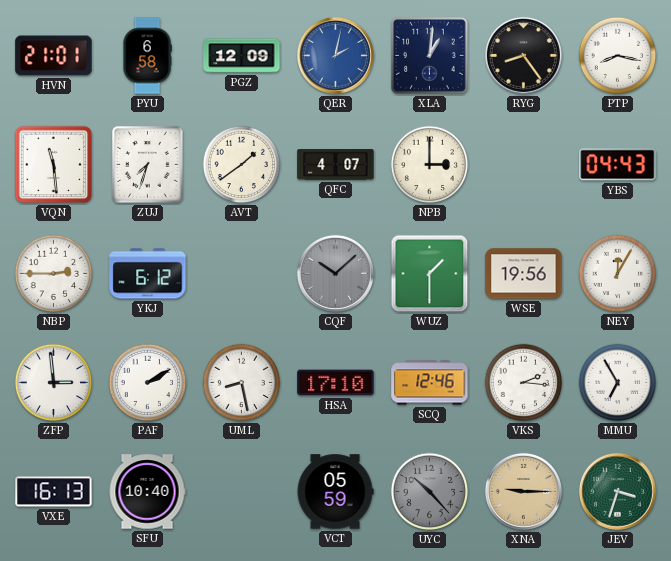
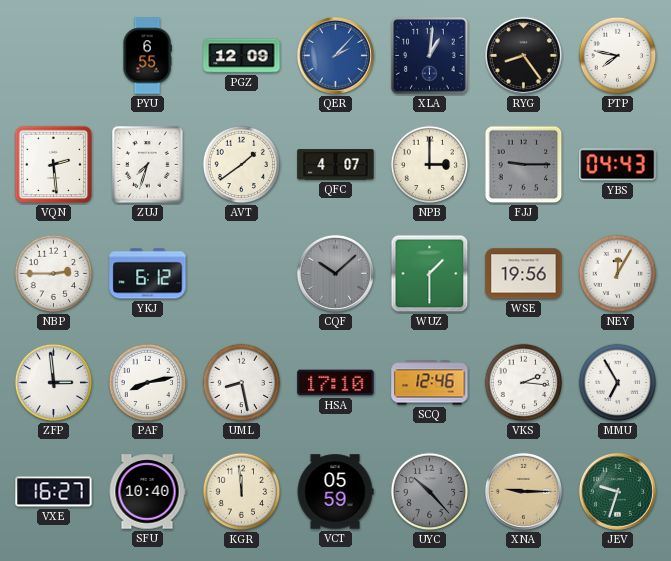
HVN: 21:01 -> none
PYU: 6:58 -> 6:55
QER: 2:02 -> 2:07
PTP: 8:17 -> 7:47
VQN: 11:29 -> 2:29
FJJ: none -> 9:15
PAF: 2:10 -> 8:13
VXE: 16:13 -> 16:27
KGR: none -> 11:59
JEV: 3:33 -> 9:33
